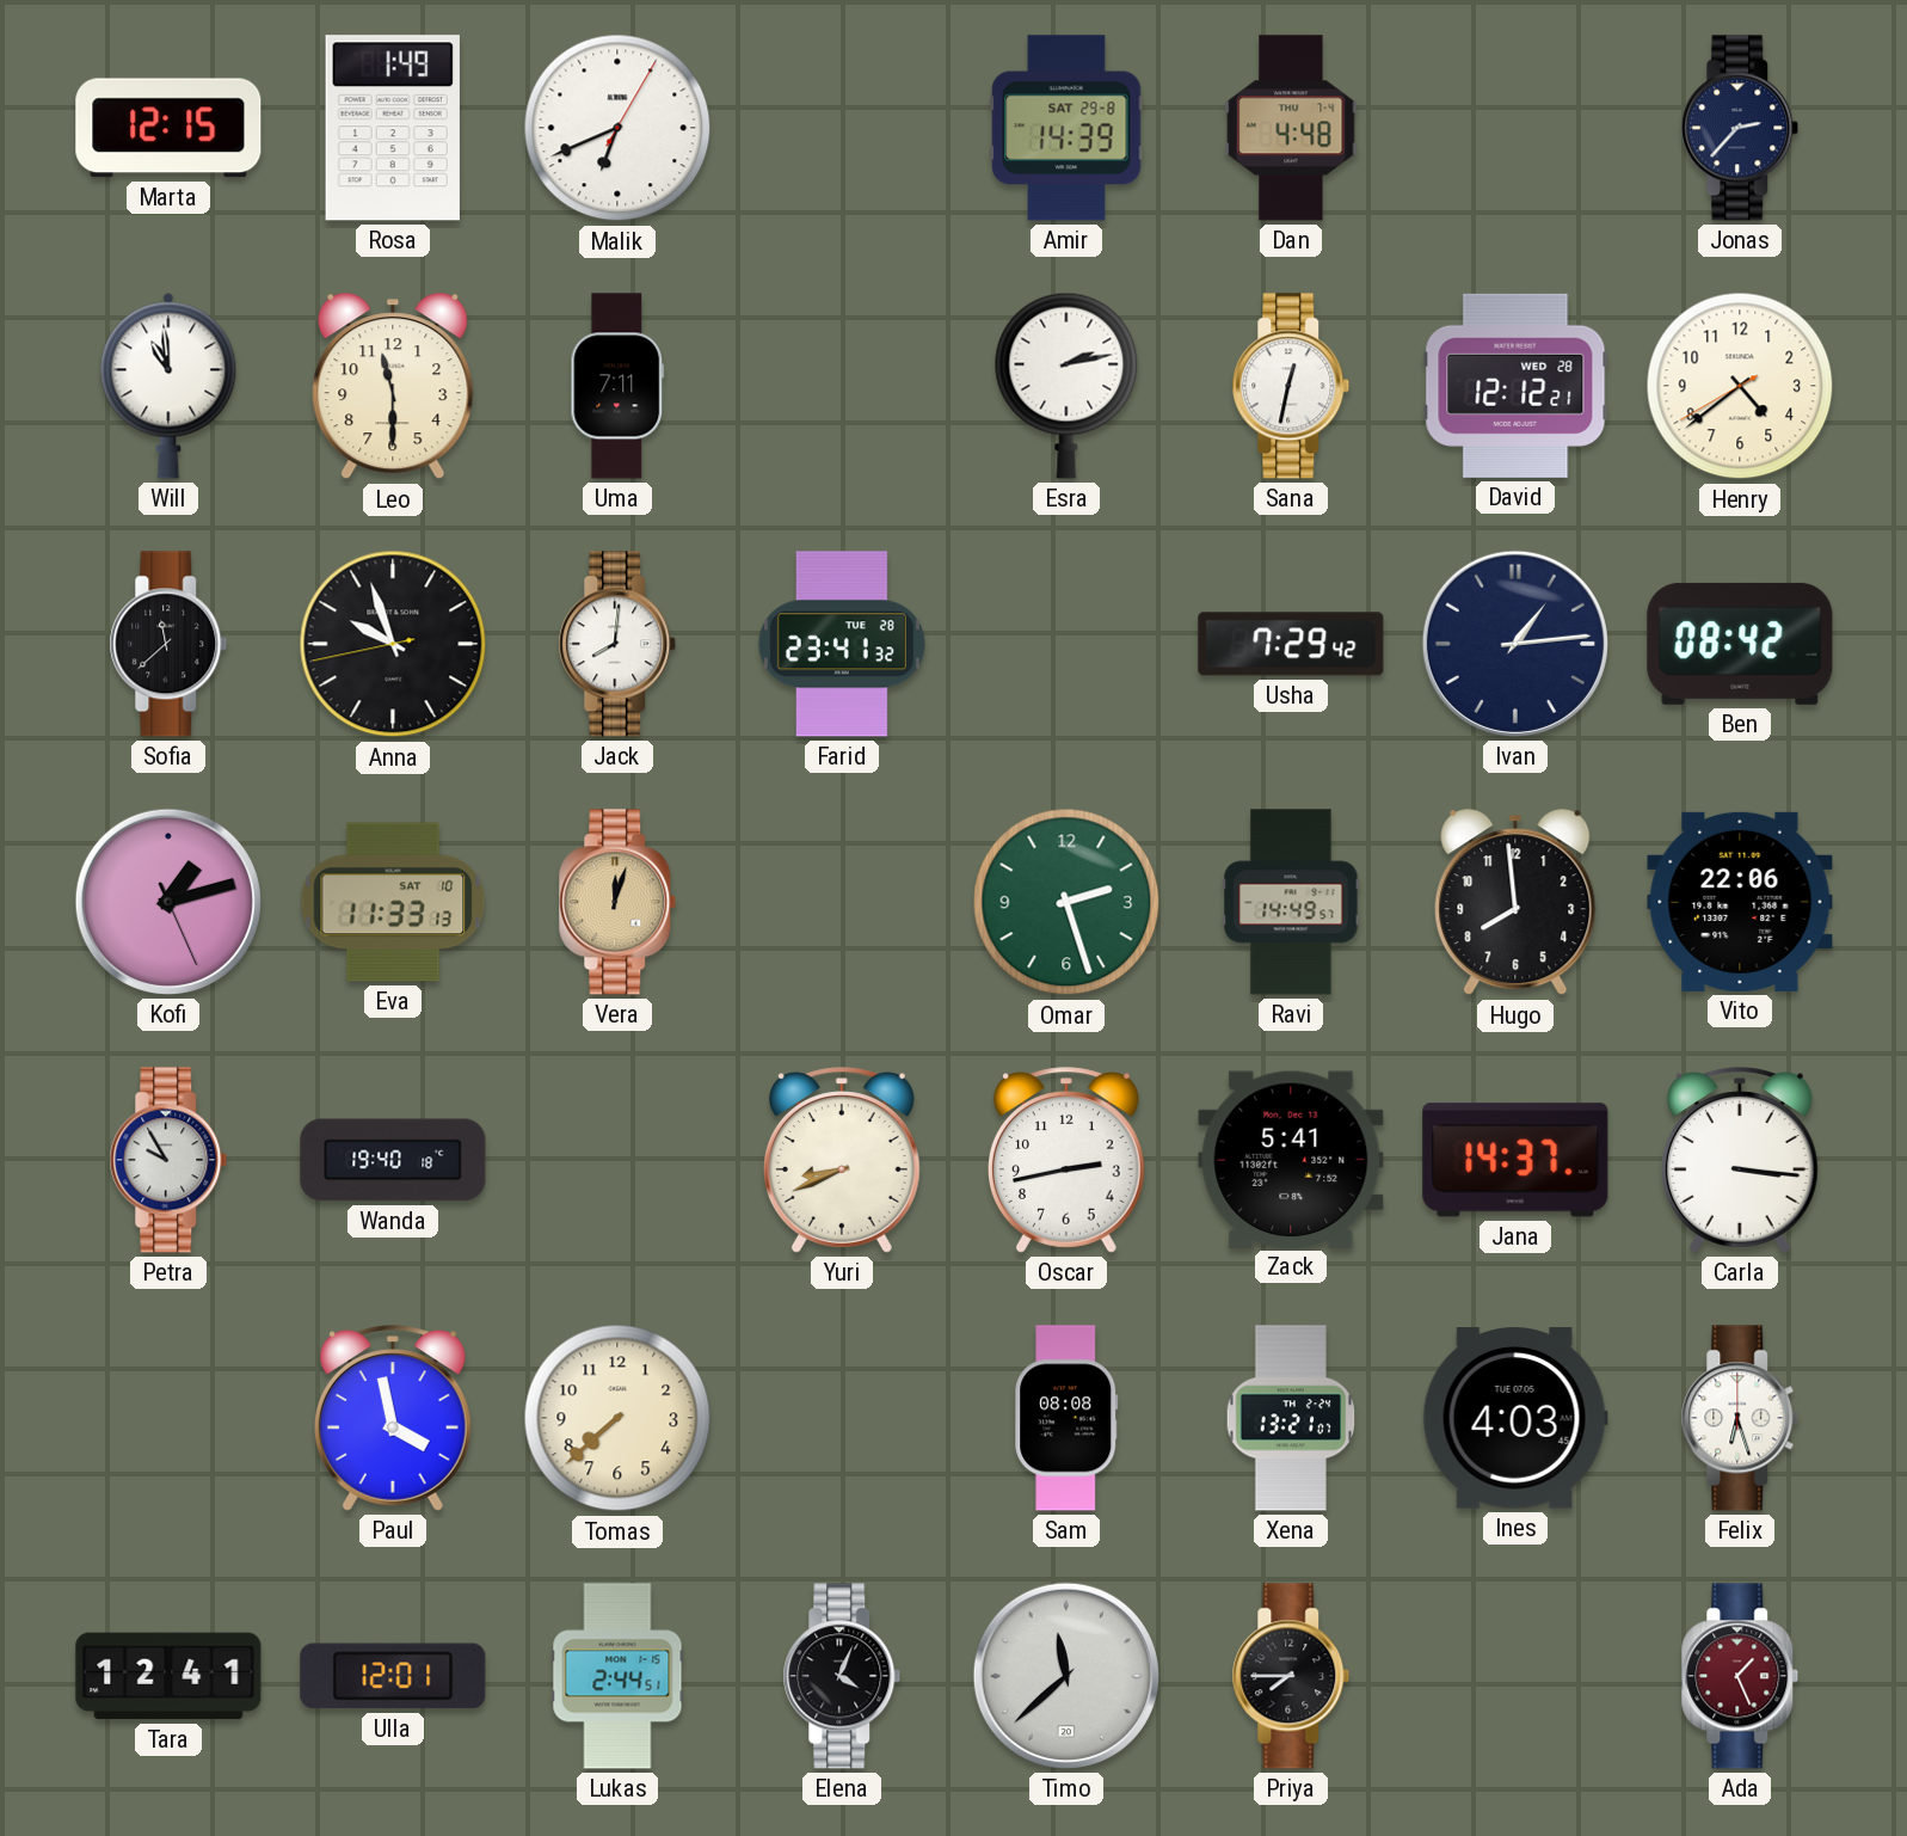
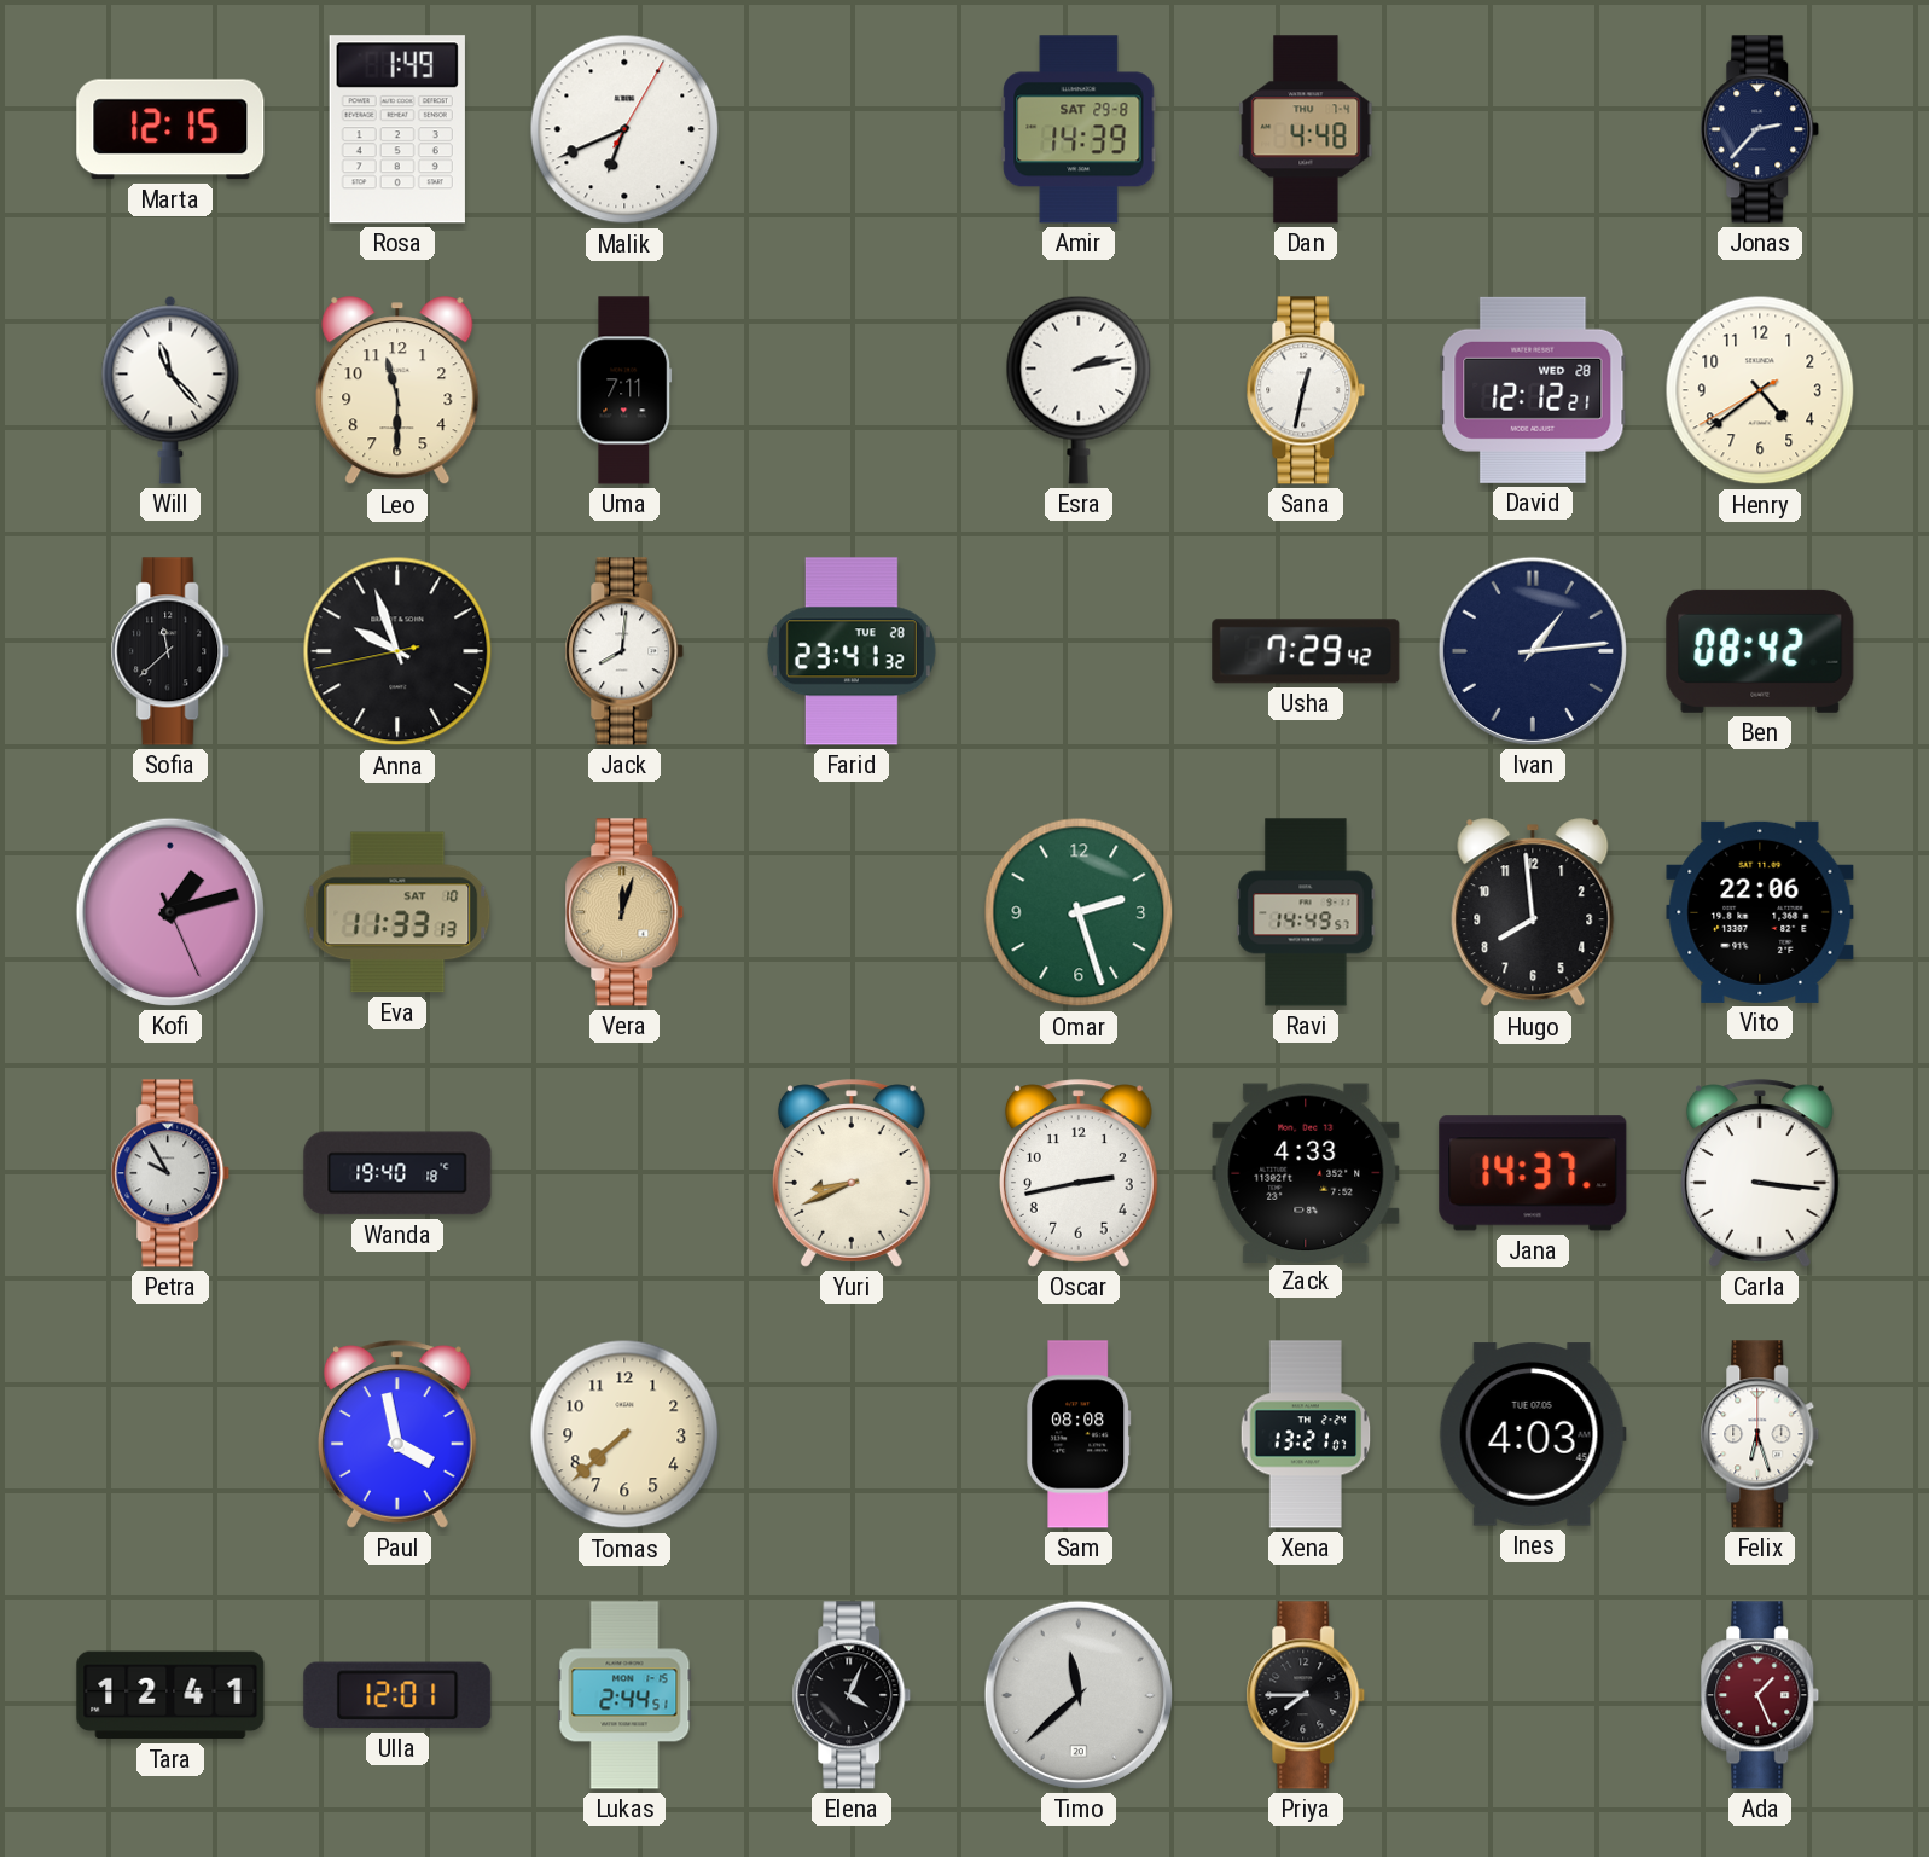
Will: 10:59 -> 11:23
Zack: 5:41 -> 4:33
